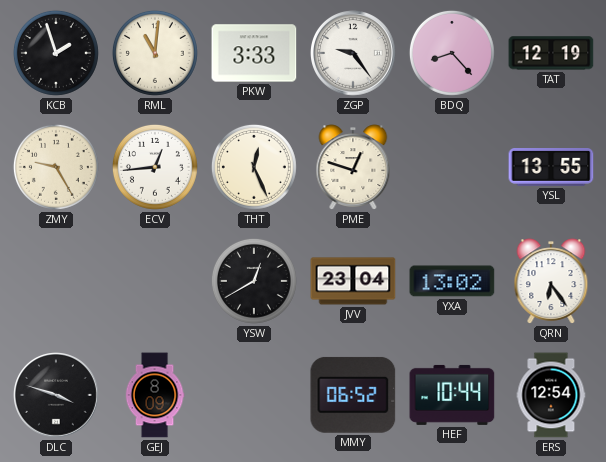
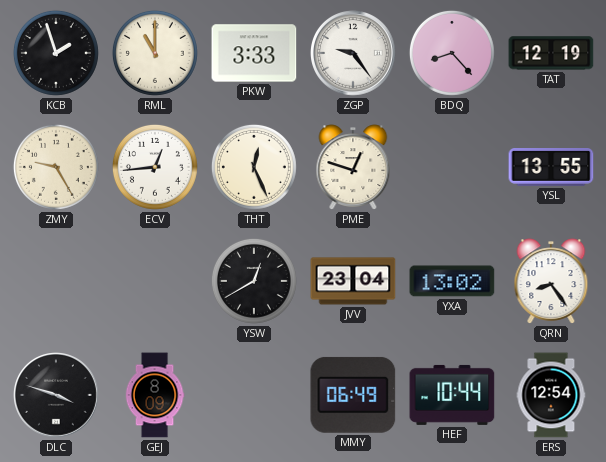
RML: 11:01 -> 11:00
QRN: 6:24 -> 8:24
MMY: 06:52 -> 06:49
